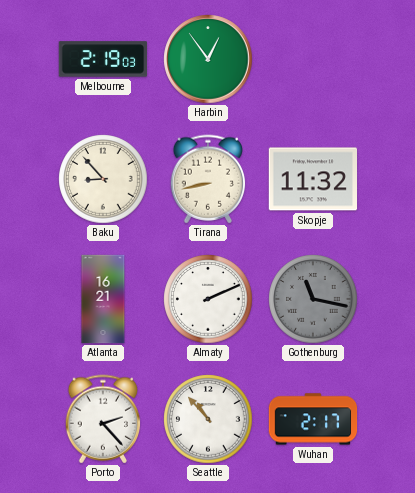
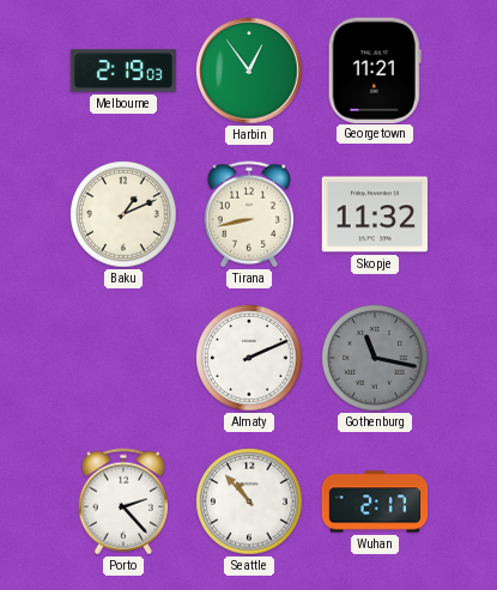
Georgetown: none -> 11:21
Baku: 8:53 -> 1:11
Atlanta: 16:21 -> none
